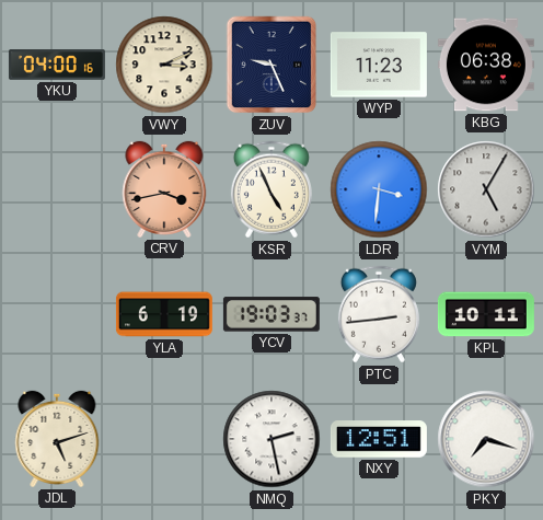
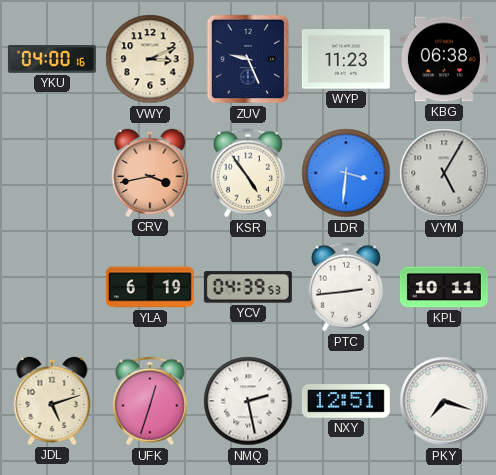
KSR: 4:56 -> 4:54
YCV: 19:03 -> 04:39
UFK: none -> 12:33
